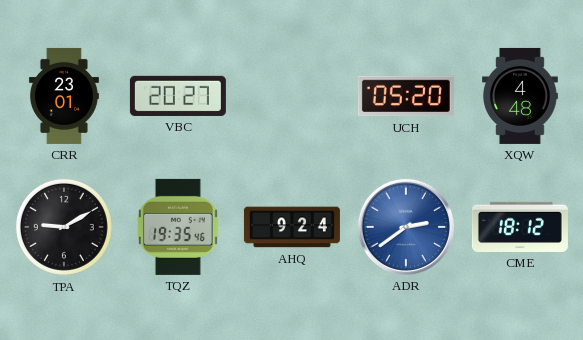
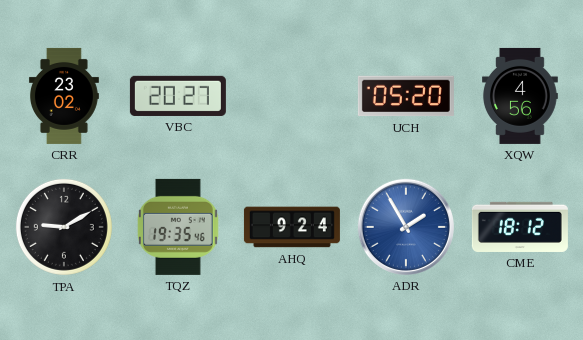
CRR: 23:01 -> 23:02
XQW: 4:48 -> 4:56
ADR: 2:39 -> 1:55
